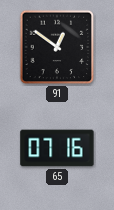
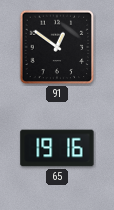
65: 07:16 -> 19:16
